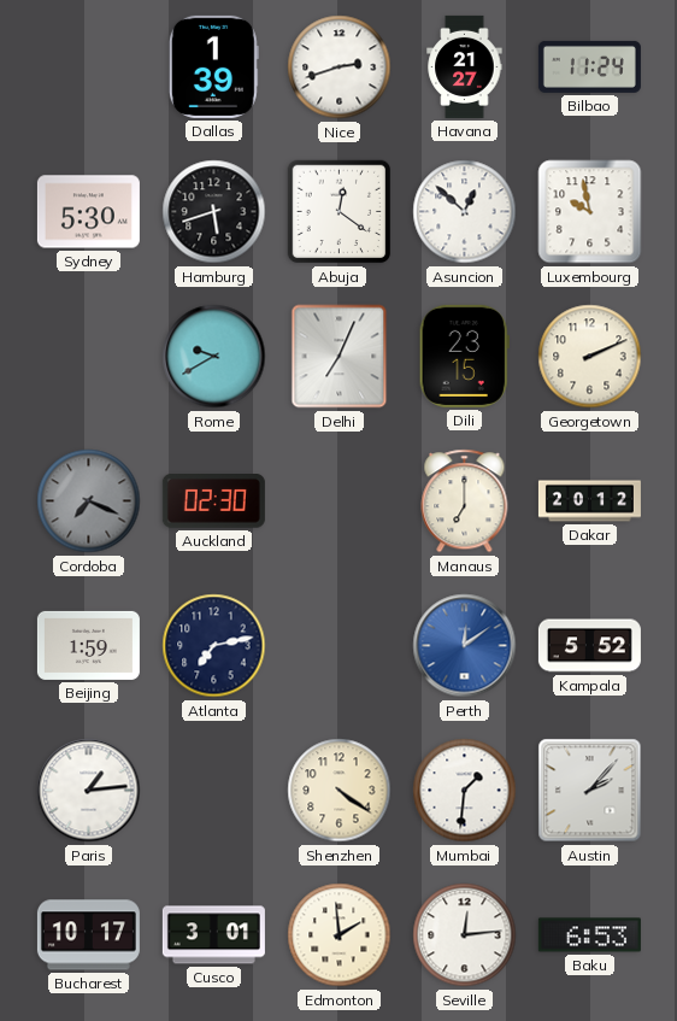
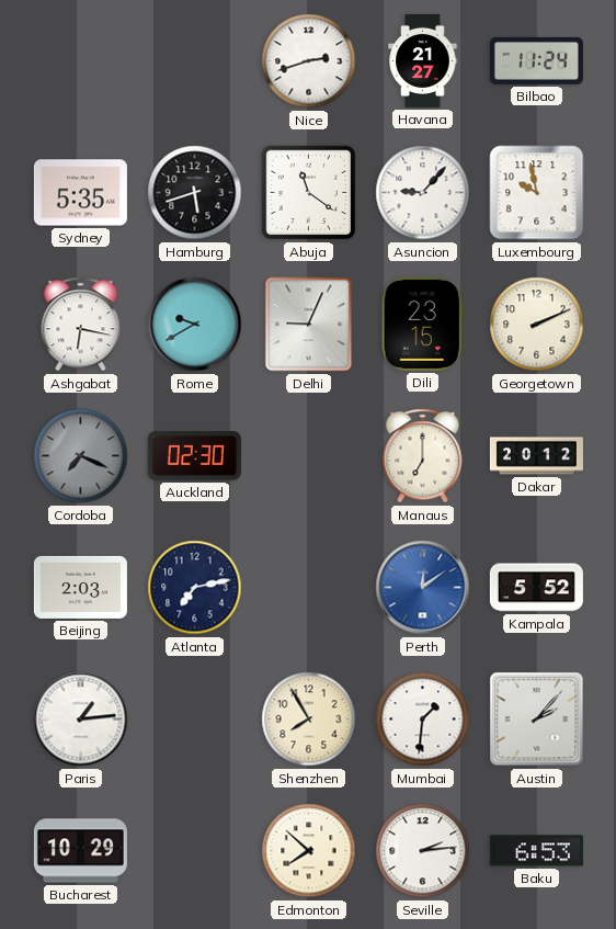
Dallas: 1:39 -> none
Sydney: 5:30 -> 5:35
Abuja: 12:21 -> 11:21
Asuncion: 12:52 -> 9:07
Ashgabat: none -> 6:17
Delhi: 7:04 -> 9:04
Beijing: 1:59 -> 2:03
Shenzhen: 4:21 -> 7:55
Bucharest: 10:17 -> 10:29
Cusco: 3:01 -> none
Edmonton: 1:59 -> 7:52
Seville: 12:14 -> 2:14
